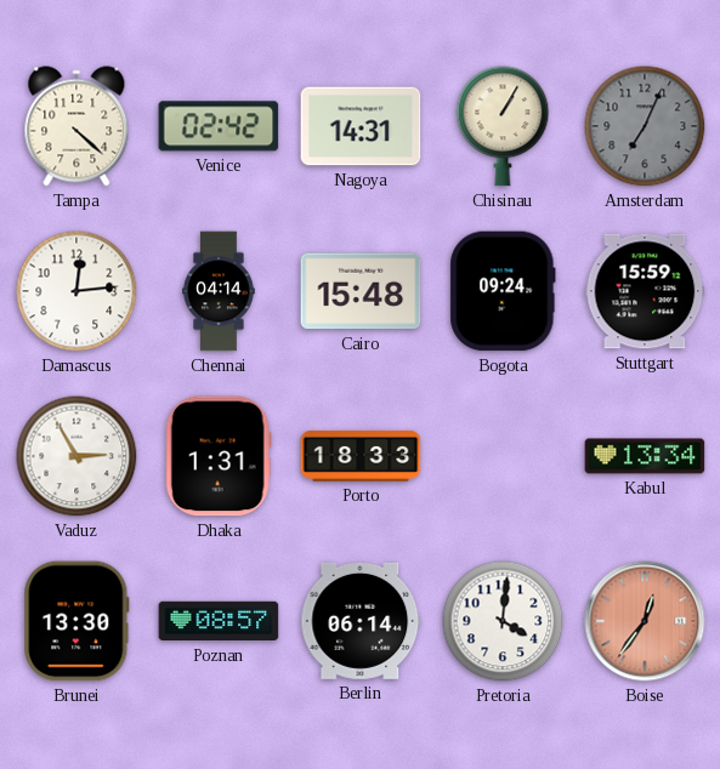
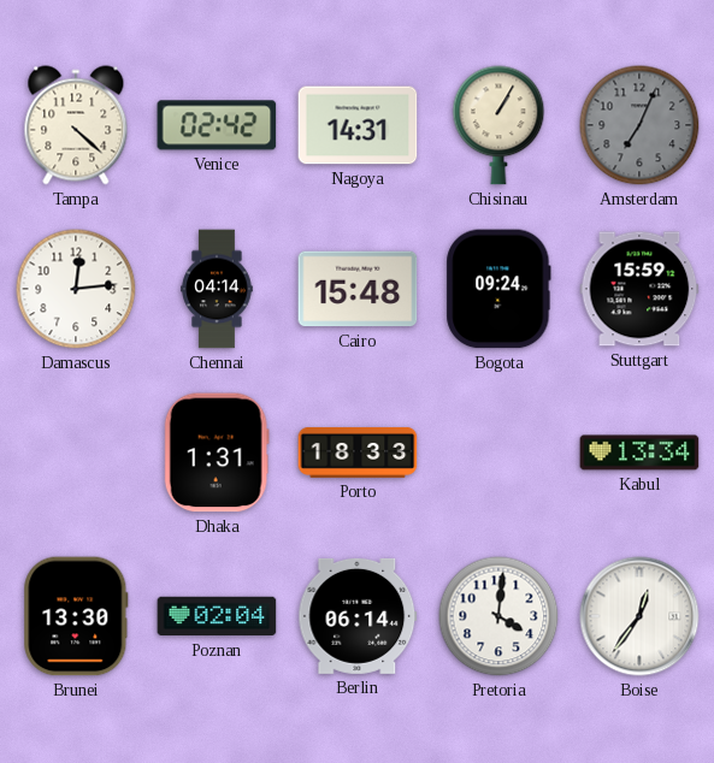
Vaduz: 2:55 -> none
Poznan: 08:57 -> 02:04
Boise dial: salmon -> white
